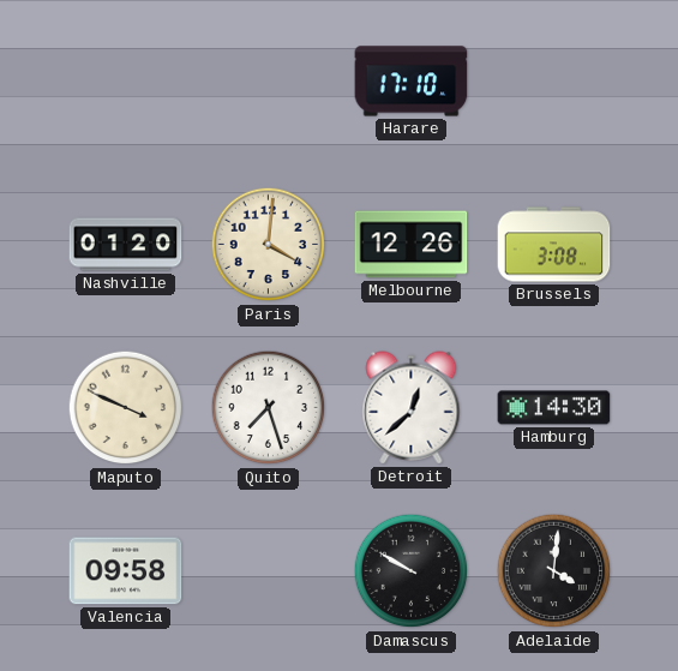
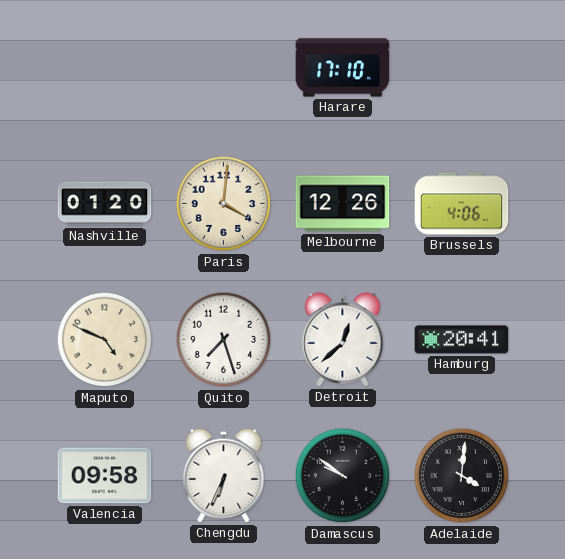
Brussels: 3:08 -> 4:06
Maputo: 3:49 -> 4:49
Hamburg: 14:30 -> 20:41
Chengdu: none -> 6:34
Damascus: 9:50 -> 9:51
